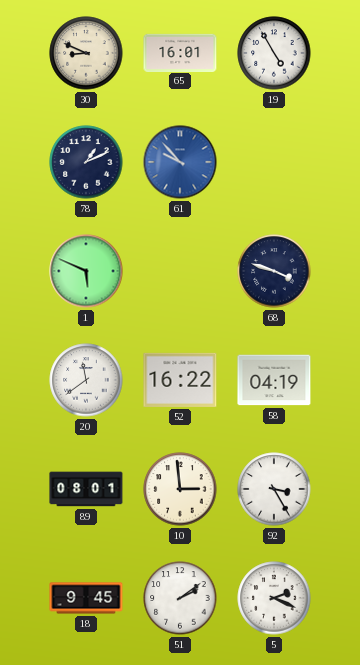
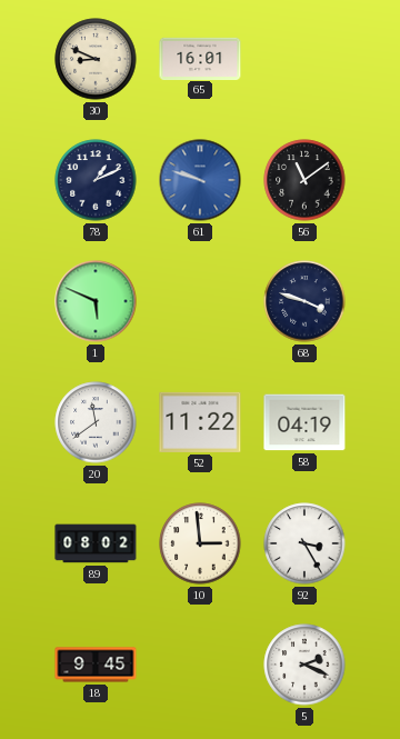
19: 4:55 -> none
61: 9:53 -> 9:48
56: none -> 11:09
52: 16:22 -> 11:22
89: 08:01 -> 08:02
51: 2:09 -> none
